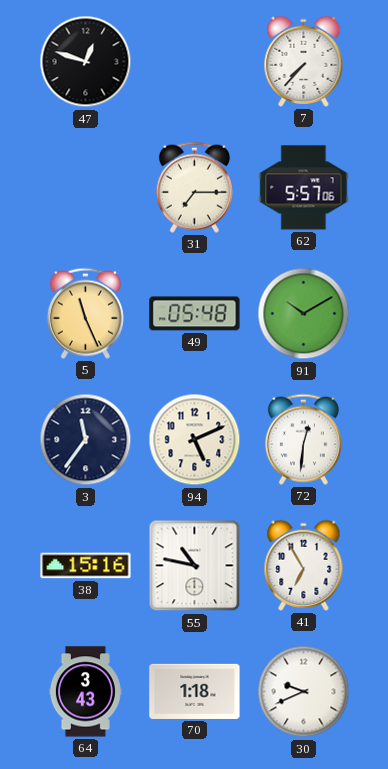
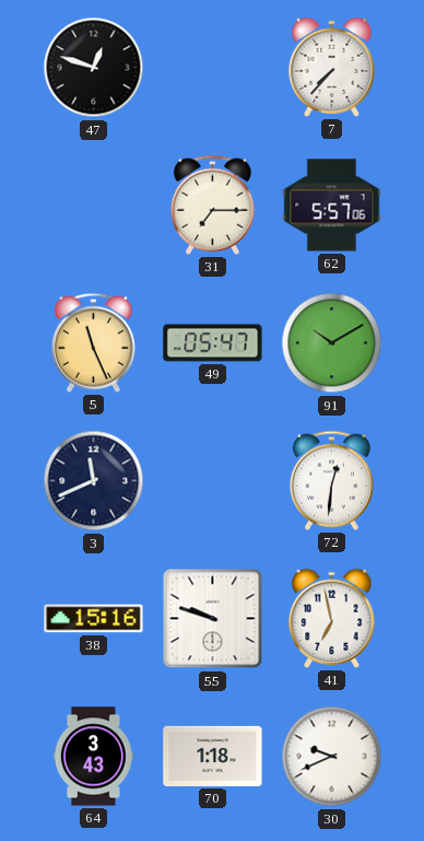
49: 05:48 -> 05:47
3: 11:36 -> 11:41
94: 5:11 -> none
55: 10:47 -> 9:48
41: 6:55 -> 6:58
